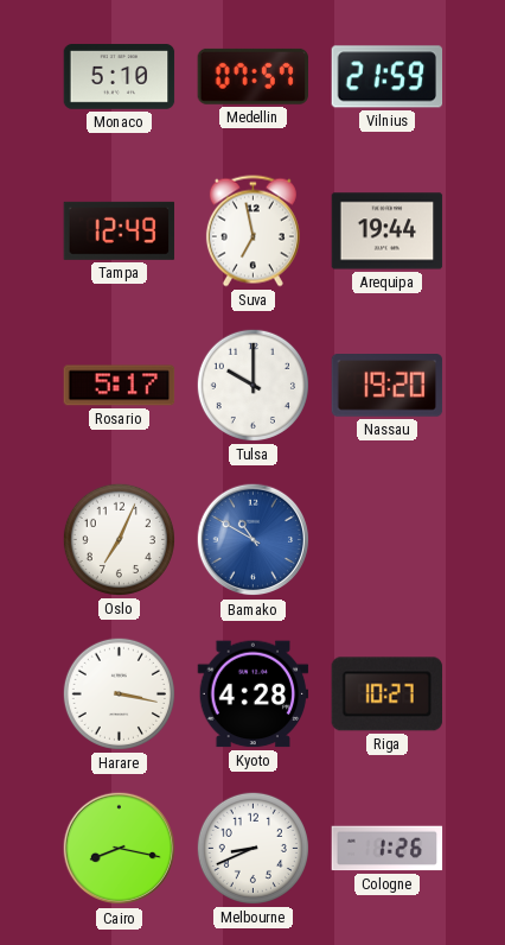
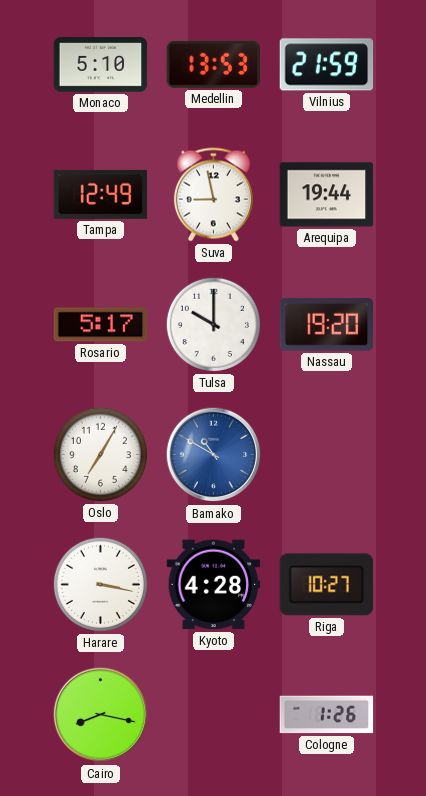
Medellin: 07:57 -> 13:53
Suva: 6:58 -> 8:58
Oslo: 7:04 -> 7:05
Melbourne: 8:41 -> none
